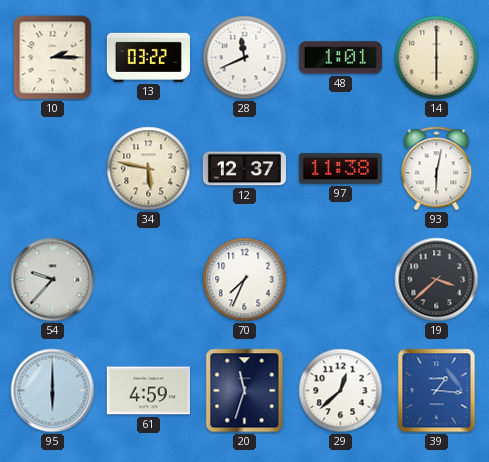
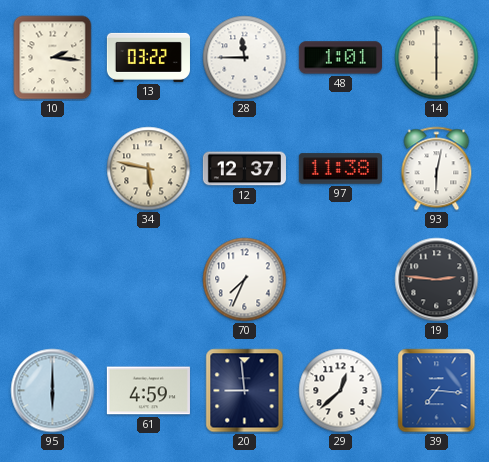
10: 2:15 -> 2:16
28: 11:41 -> 11:45
54: 9:37 -> none
19: 3:38 -> 2:46
20: 11:33 -> 8:59
39: 1:16 -> 7:16
